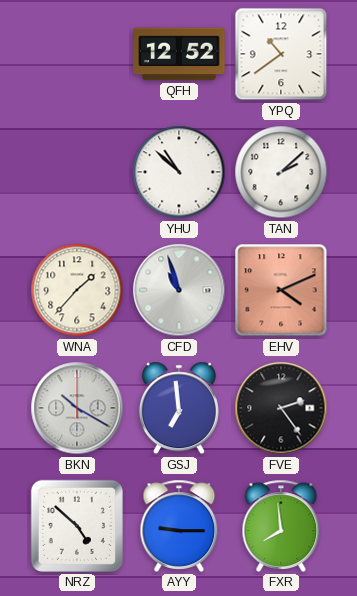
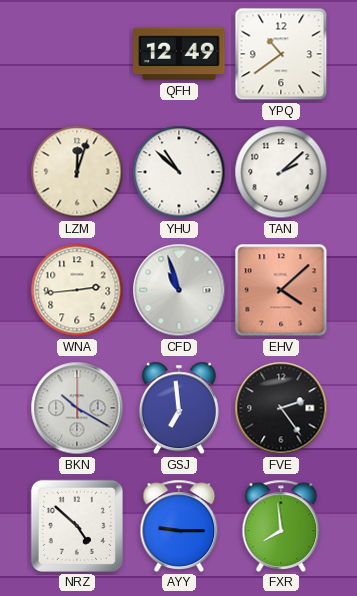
QFH: 12:52 -> 12:49
LZM: none -> 12:03
WNA: 1:37 -> 2:44
EHV: 4:11 -> 4:08
